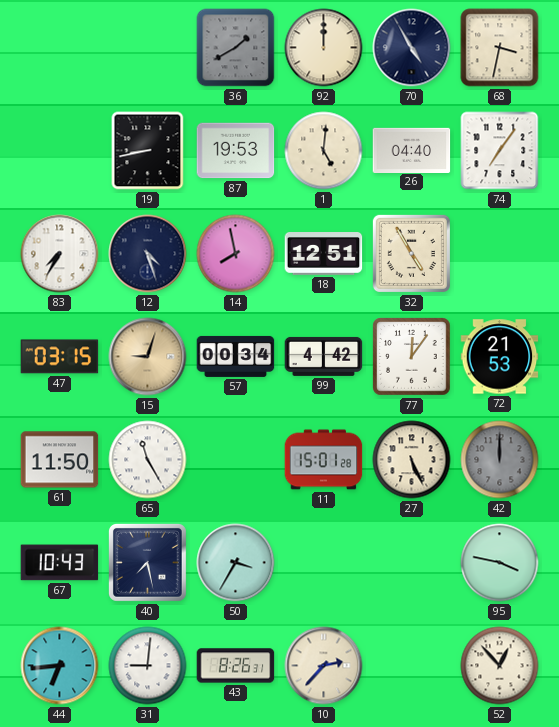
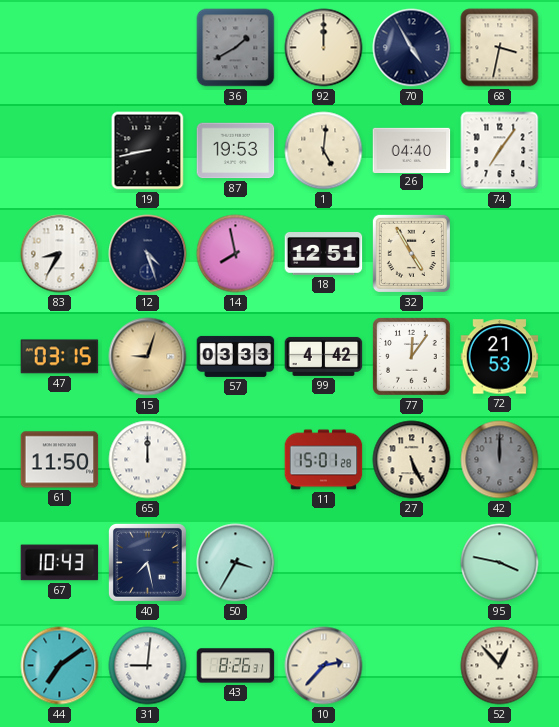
83: 7:35 -> 8:35
57: 00:34 -> 03:33
65: 11:25 -> 12:00
44: 6:44 -> 7:09
